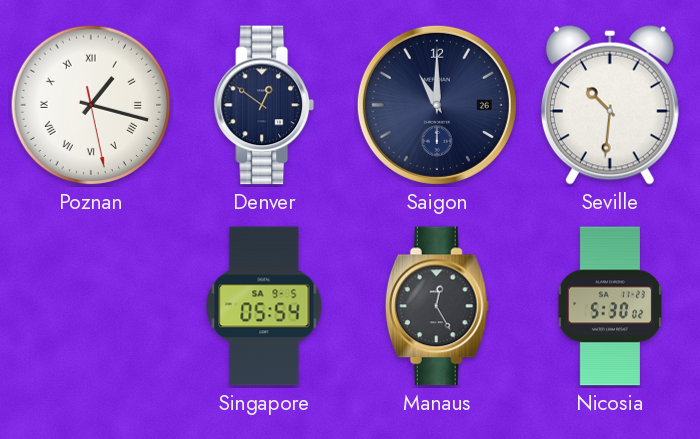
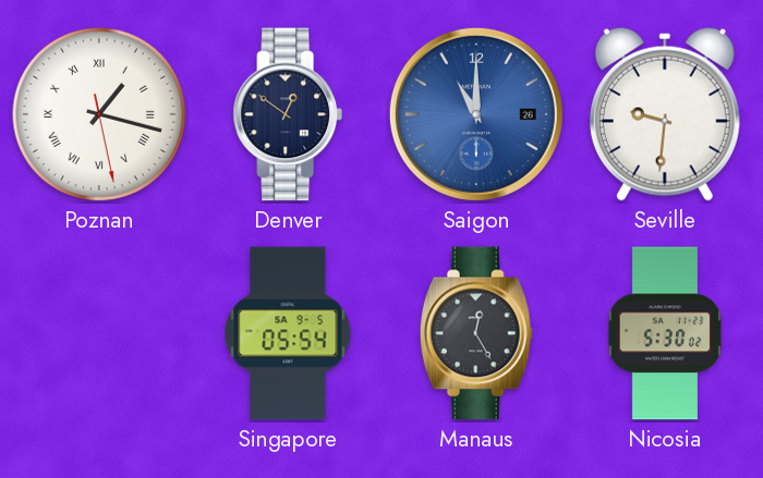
Saigon dial: navy -> blue
Seville: 10:31 -> 9:31
